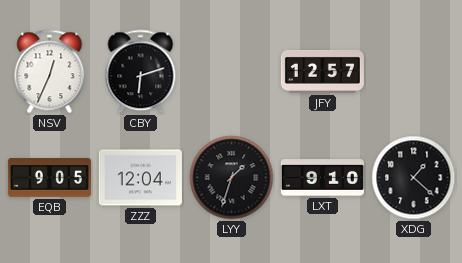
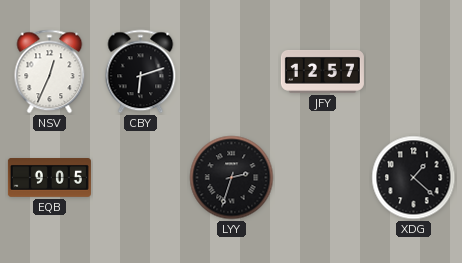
ZZZ: 12:04 -> none
LYY: 1:33 -> 2:33
LXT: 9:10 -> none
